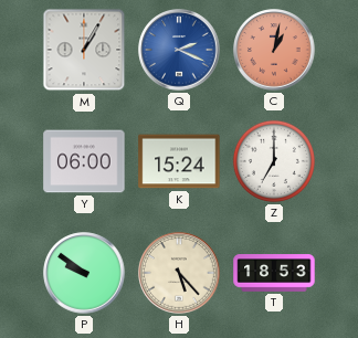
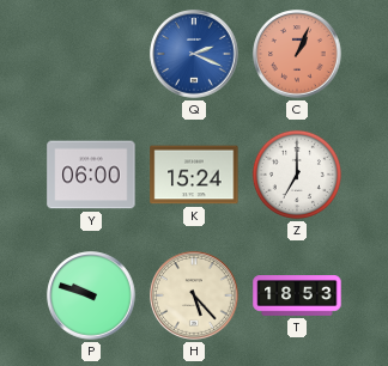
M: 1:05 -> none
C: 1:02 -> 1:04
P: 9:51 -> 9:48
